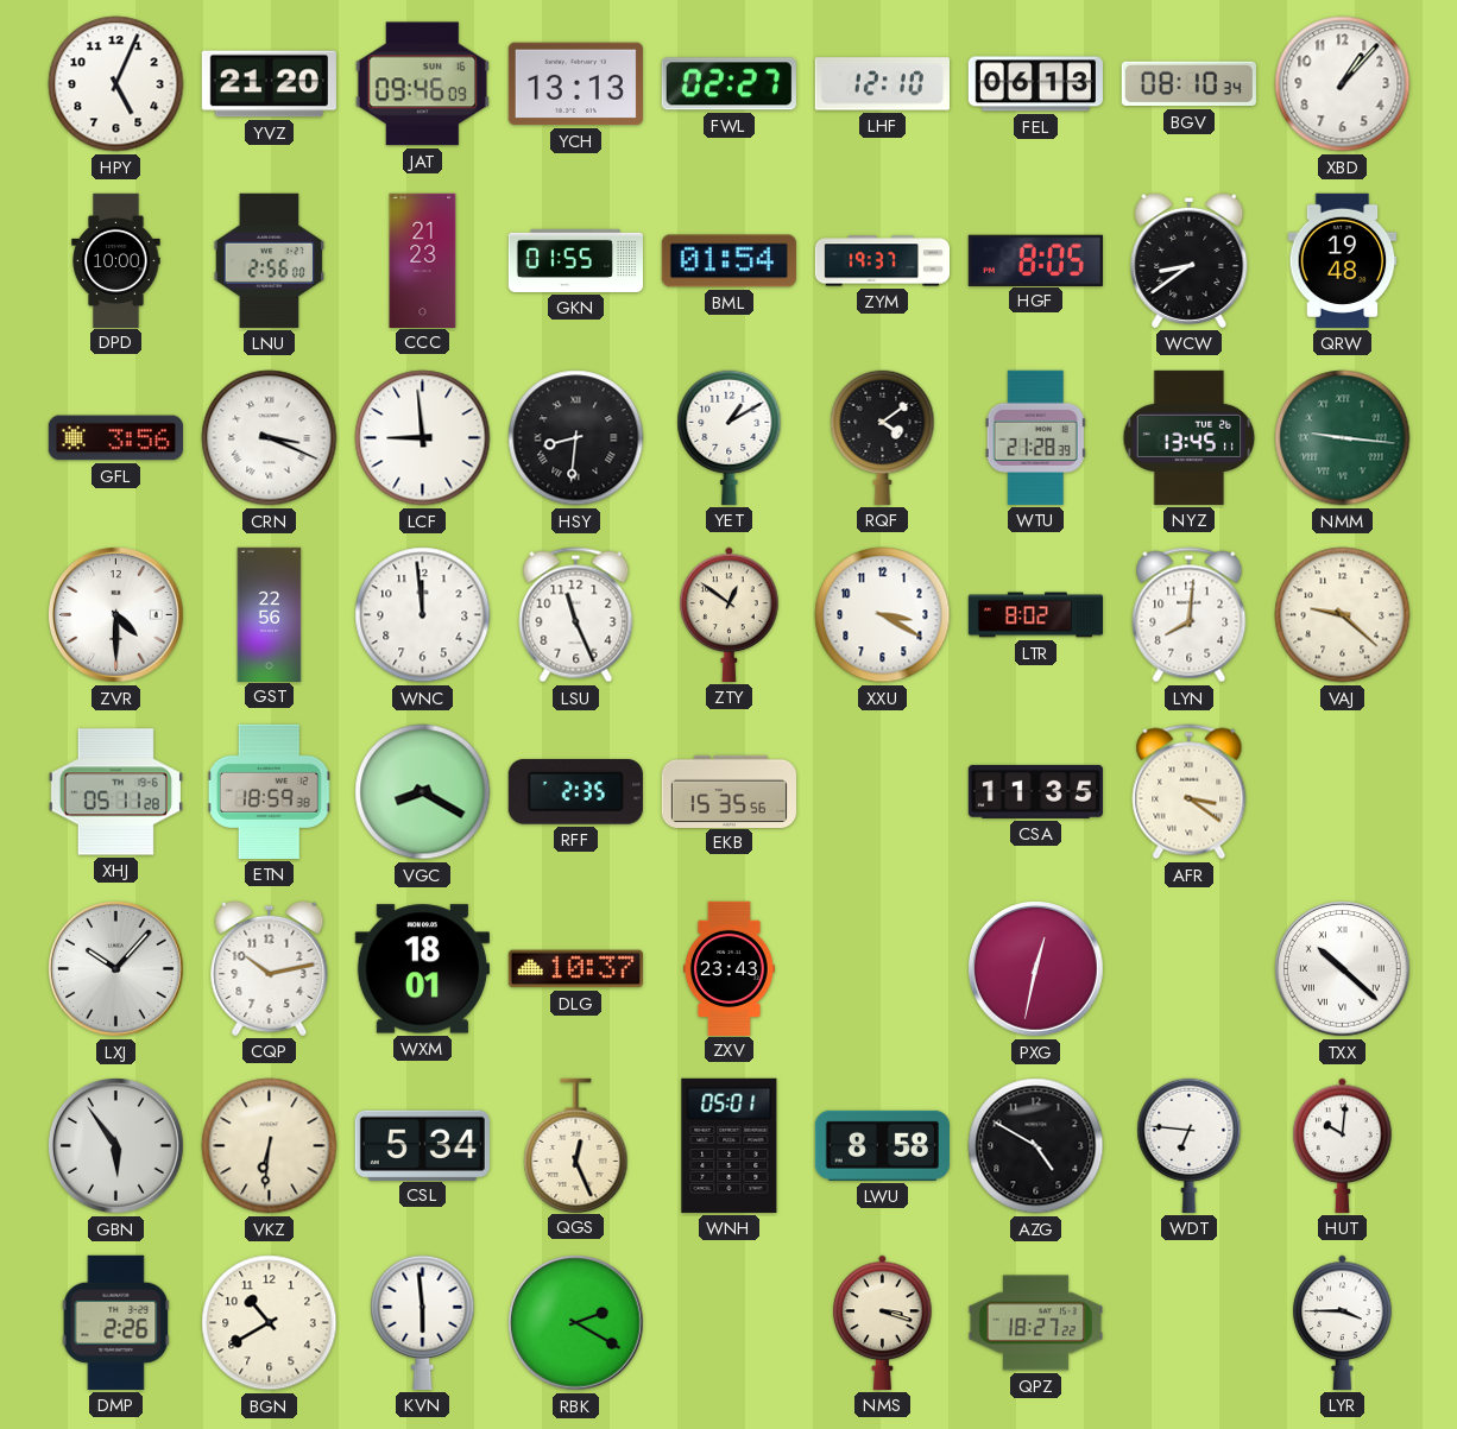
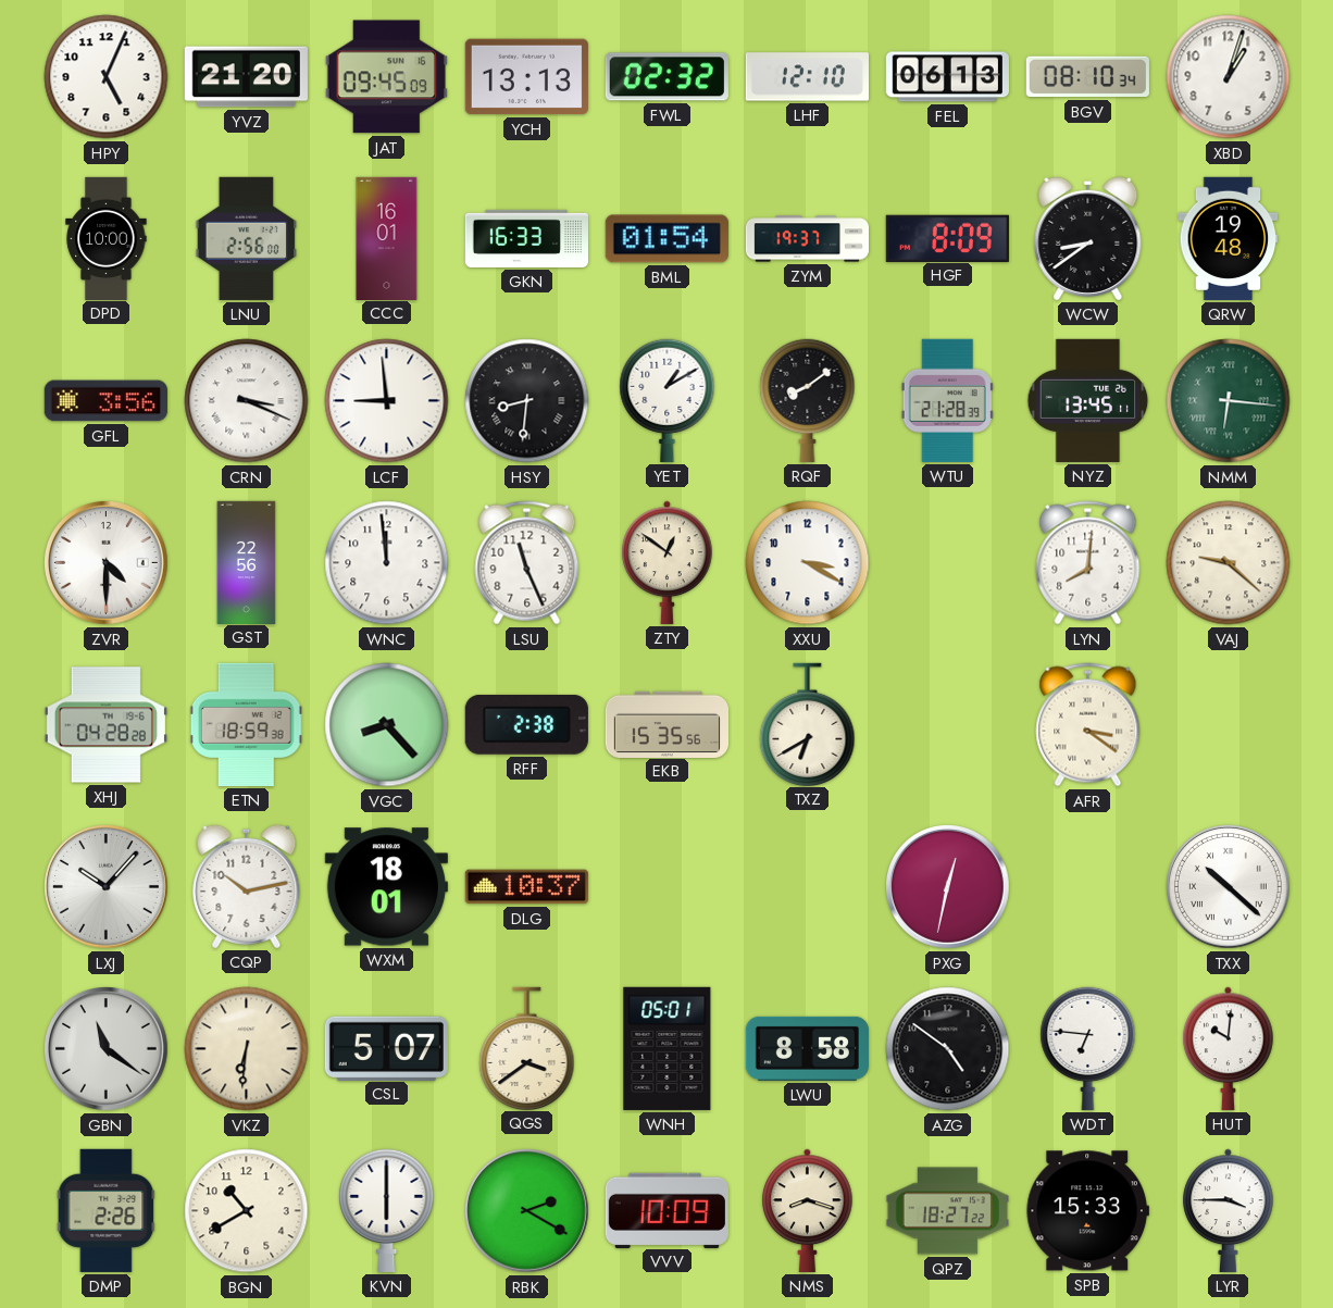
JAT: 09:46 -> 09:45
FWL: 02:27 -> 02:32
XBD: 1:07 -> 1:03
CCC: 21:23 -> 16:01
GKN: 01:55 -> 16:33
HGF: 8:05 -> 8:09
RQF: 4:09 -> 8:09
NMM: 9:16 -> 6:16
LTR: 8:02 -> none
XHJ: 05:11 -> 04:28
VGC: 8:20 -> 8:23
RFF: 2:35 -> 2:38
TXZ: none -> 6:40
CSA: 11:35 -> none
ZXV: 23:43 -> none
GBN: 5:54 -> 11:21
CSL: 5:34 -> 5:07
QGS: 12:26 -> 3:39
AZG: 4:50 -> 4:51
KVN: 5:59 -> 6:00
VVV: none -> 10:09
NMS: 3:18 -> 8:18
SPB: none -> 15:33
